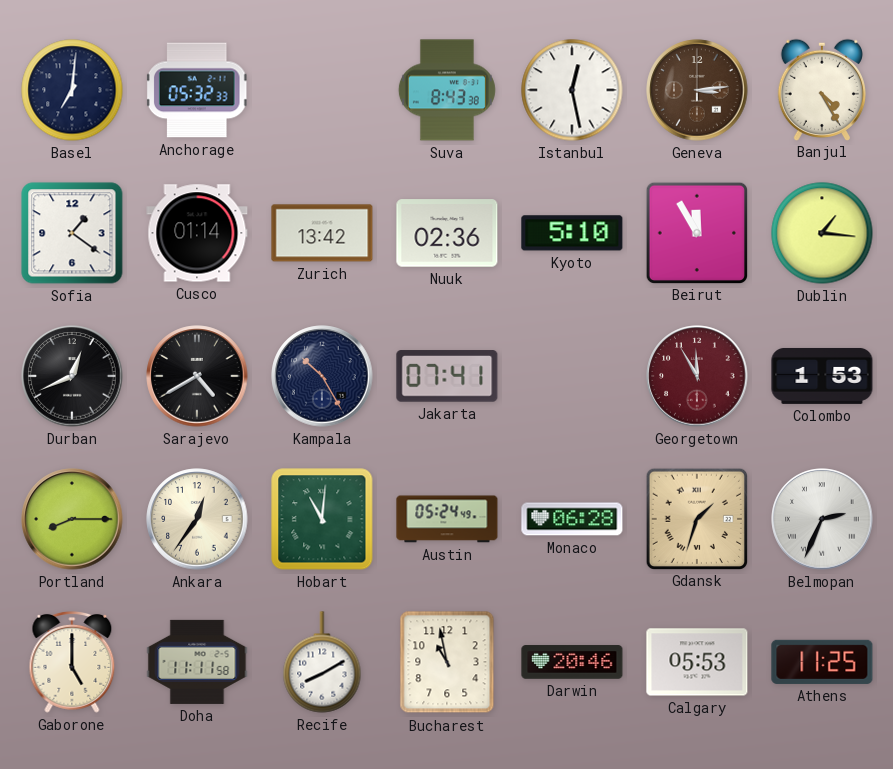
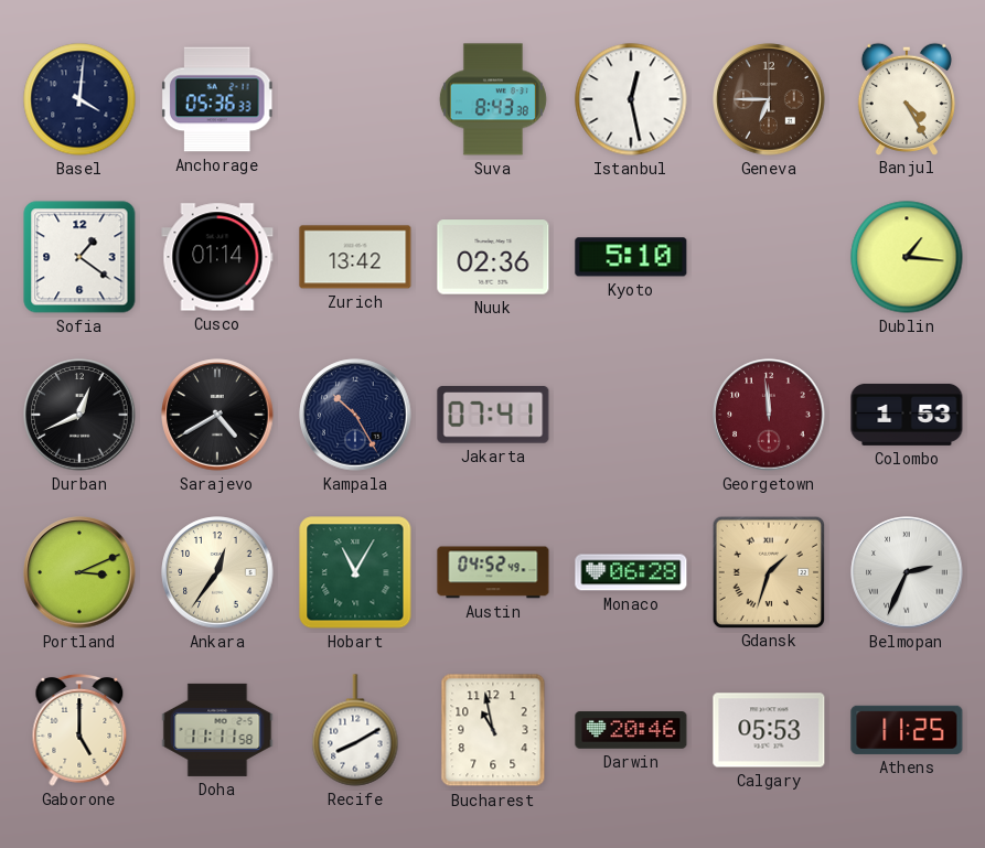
Basel: 7:01 -> 4:01
Anchorage: 05:32 -> 05:36
Geneva: 3:14 -> 6:45
Beirut: 11:55 -> none
Georgetown: 11:55 -> 11:59
Portland: 8:15 -> 3:11
Hobart: 11:01 -> 11:05
Austin: 05:24 -> 04:52
